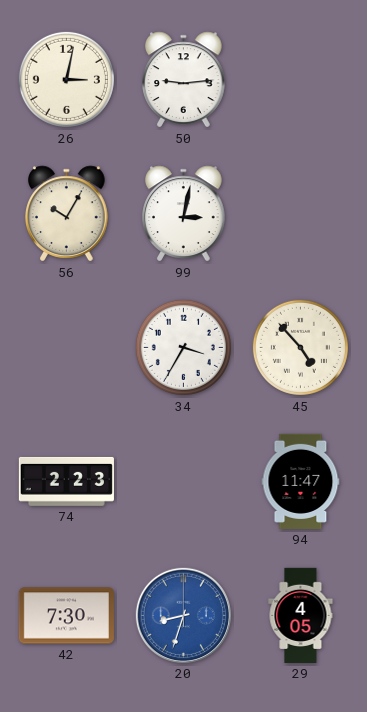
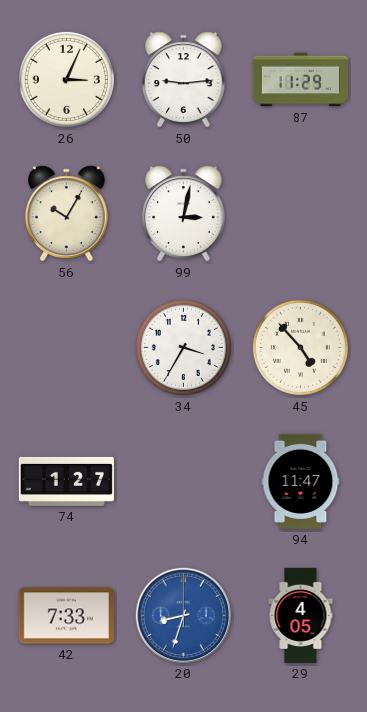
26: 3:02 -> 3:04
87: none -> 11:29
74: 2:23 -> 1:27
42: 7:30 -> 7:33
